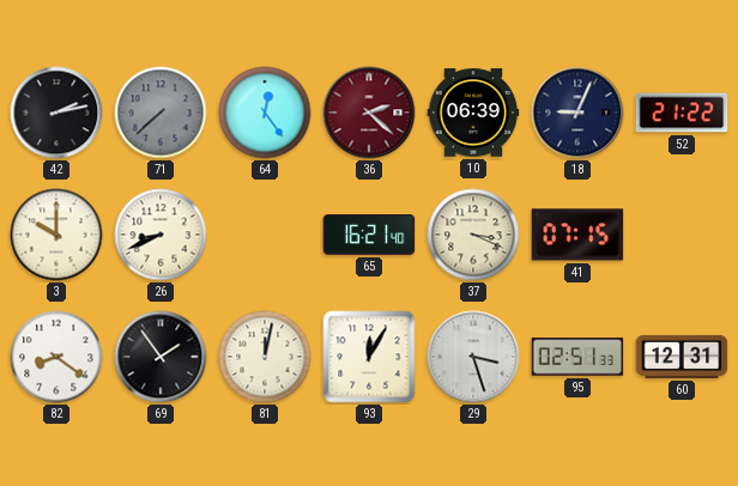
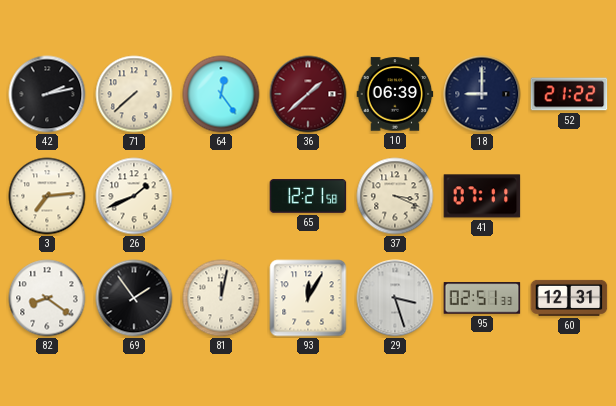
71 dial: grey -> cream
36: 2:22 -> 1:38
18: 9:04 -> 9:00
3: 10:00 -> 7:14
26: 8:41 -> 1:41
65: 16:21 -> 12:21
41: 07:15 -> 07:11
